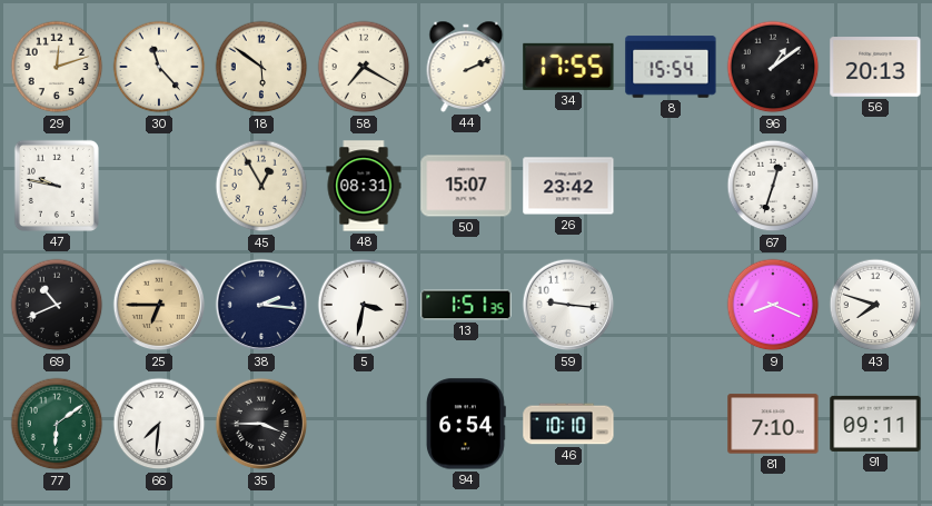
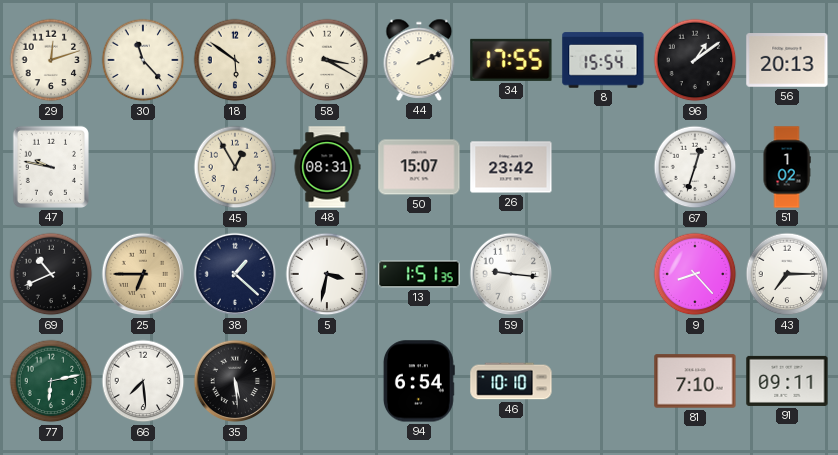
58: 7:20 -> 3:20
51: none -> 1:02
38: 2:16 -> 1:22
9: 8:19 -> 8:23
43: 7:48 -> 7:15
77: 6:09 -> 6:13
66: 7:31 -> 7:29
35: 3:45 -> 5:29
